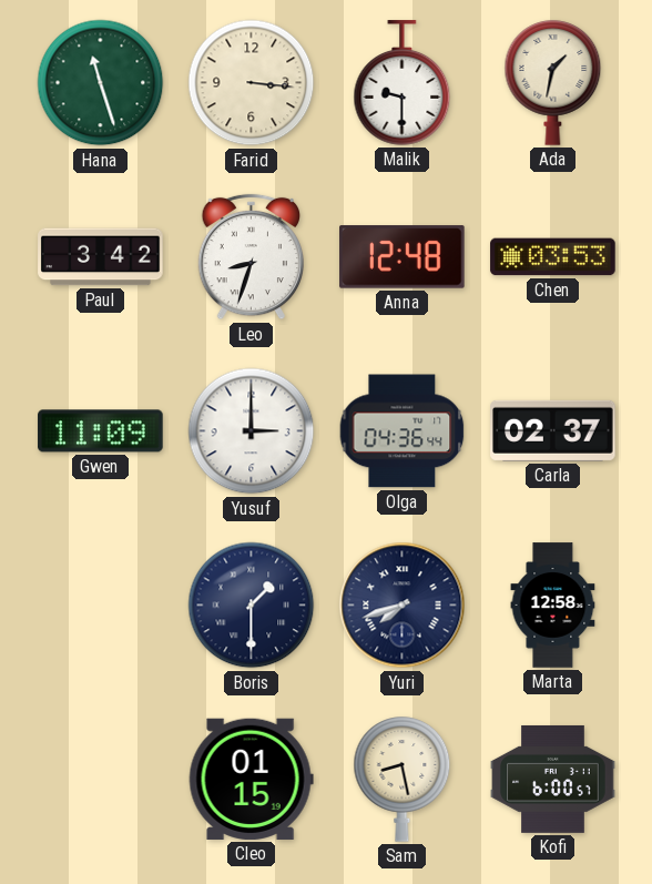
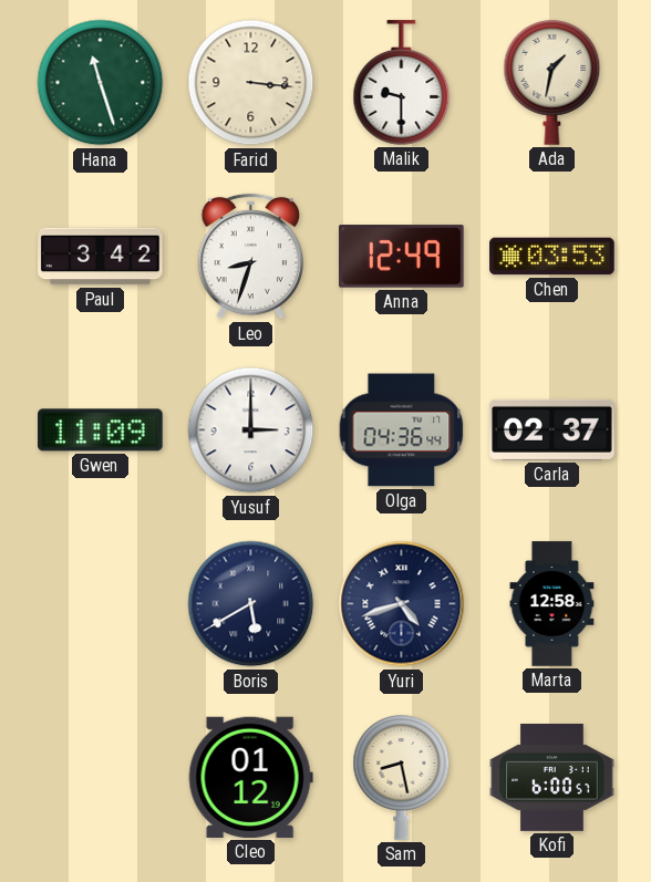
Anna: 12:48 -> 12:49
Boris: 1:30 -> 5:40
Yuri: 7:42 -> 4:42
Cleo: 01:15 -> 01:12
